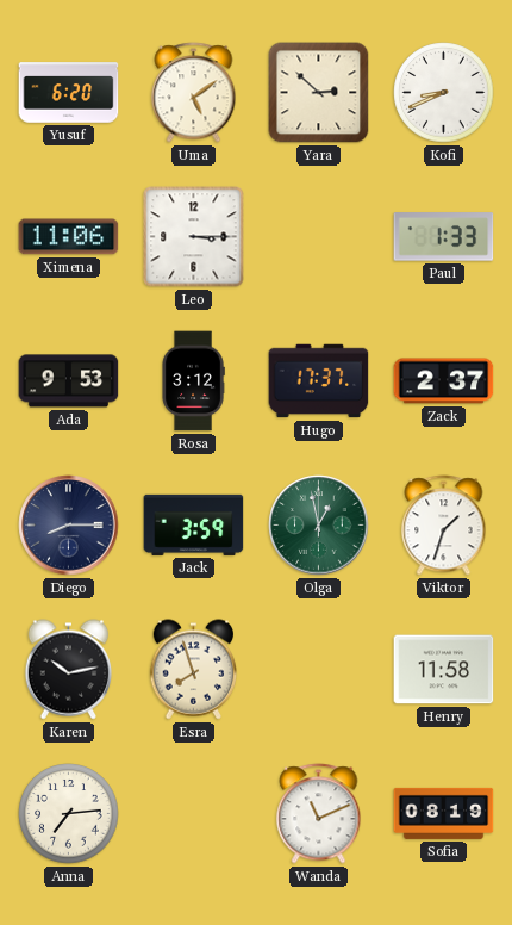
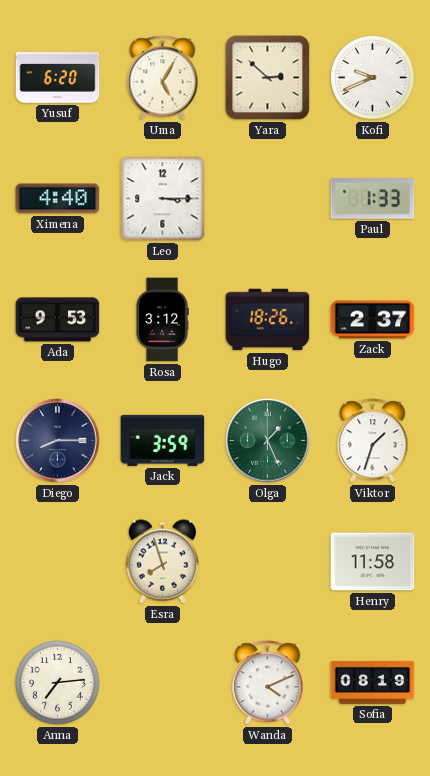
Uma: 5:09 -> 5:05
Kofi: 8:41 -> 9:41
Ximena: 11:06 -> 4:40
Hugo: 17:37 -> 18:26
Olga: 12:58 -> 1:26
Karen: 10:13 -> none
Wanda: 11:11 -> 4:11
